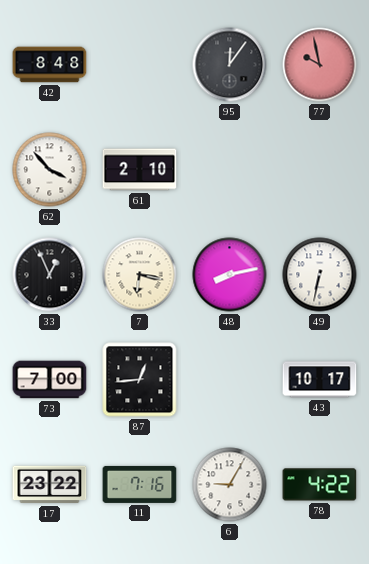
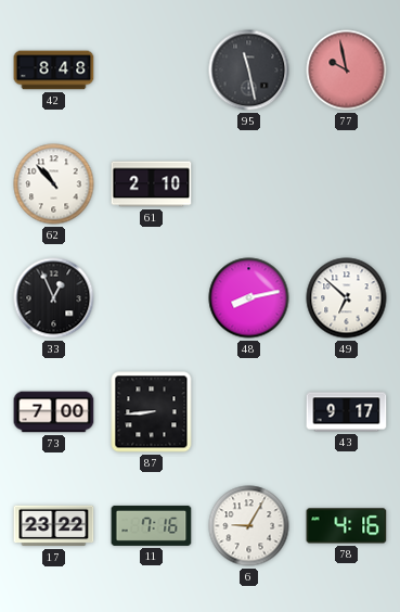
95: 12:06 -> 11:28
62: 3:53 -> 10:53
7: 6:17 -> none
49: 6:32 -> 6:52
87: 12:44 -> 8:44
43: 10:17 -> 9:17
78: 4:22 -> 4:16
